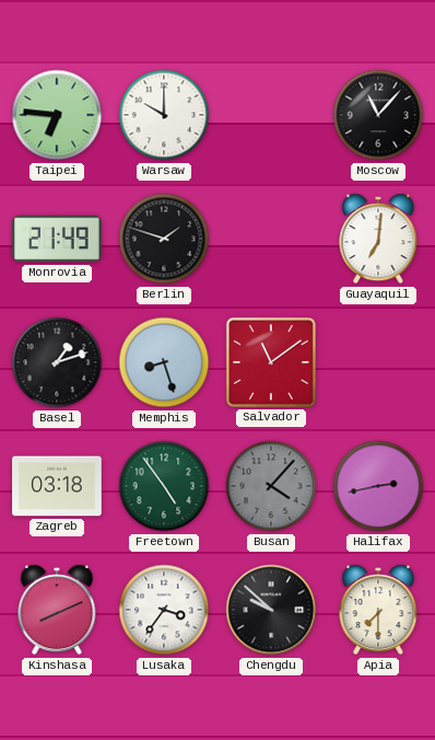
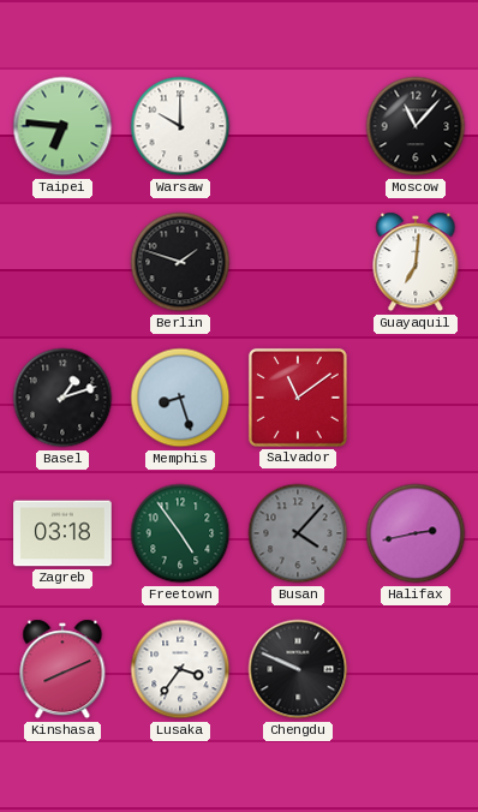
Monrovia: 21:49 -> none
Chengdu: 9:52 -> 9:49
Apia: 7:30 -> none
